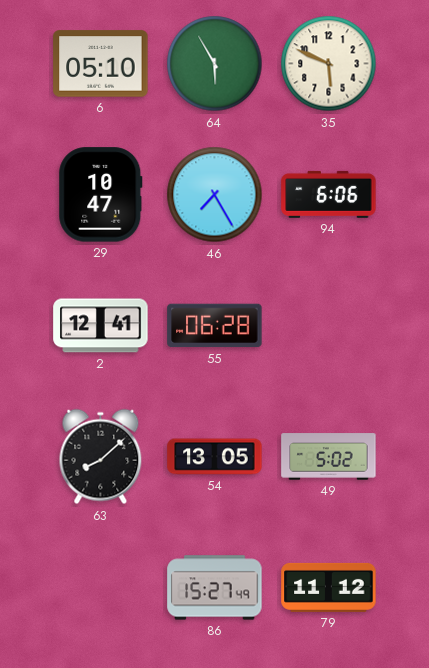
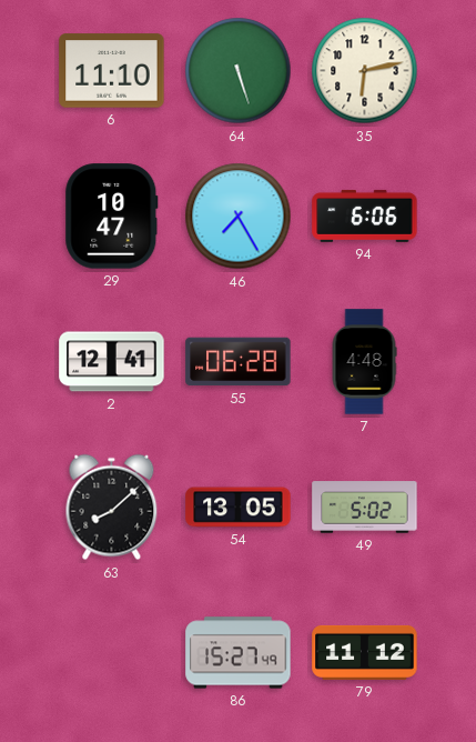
6: 05:10 -> 11:10
64: 5:55 -> 5:27
35: 5:49 -> 6:13
7: none -> 4:48
